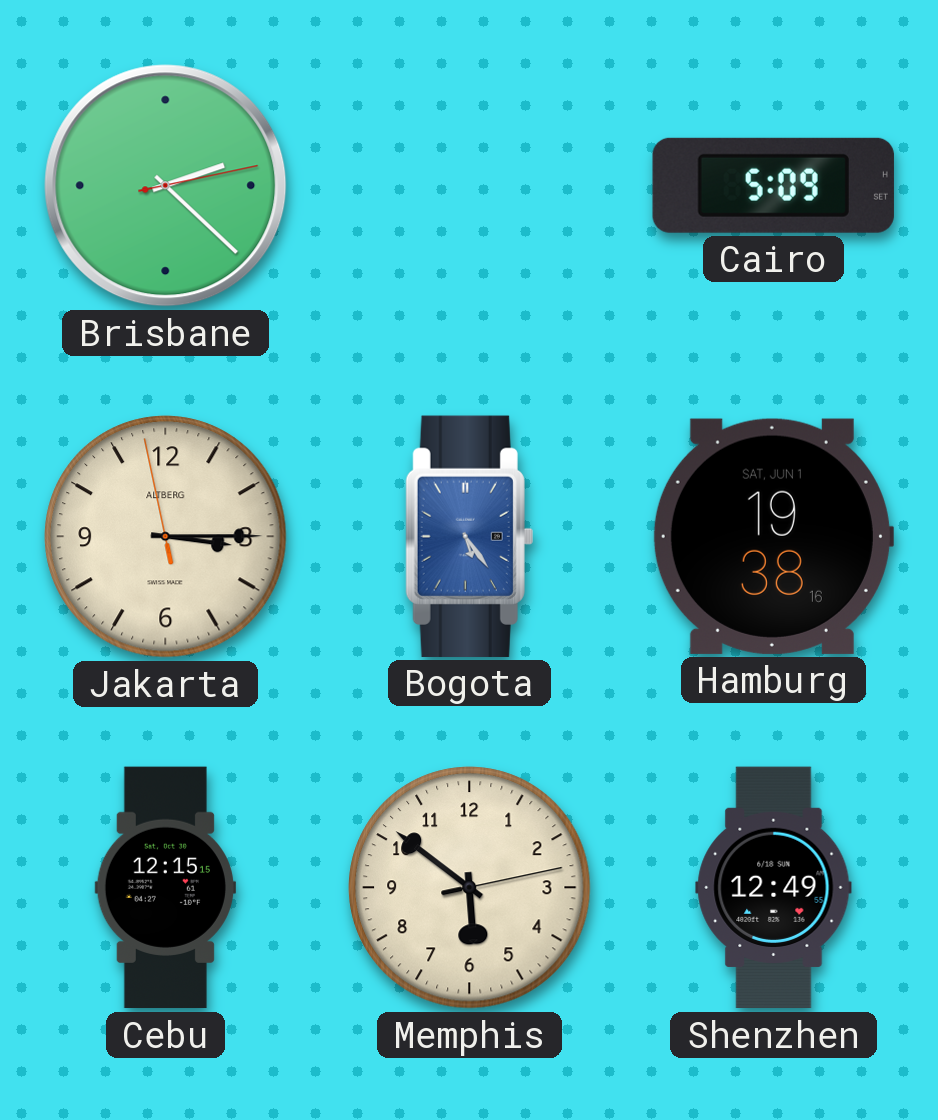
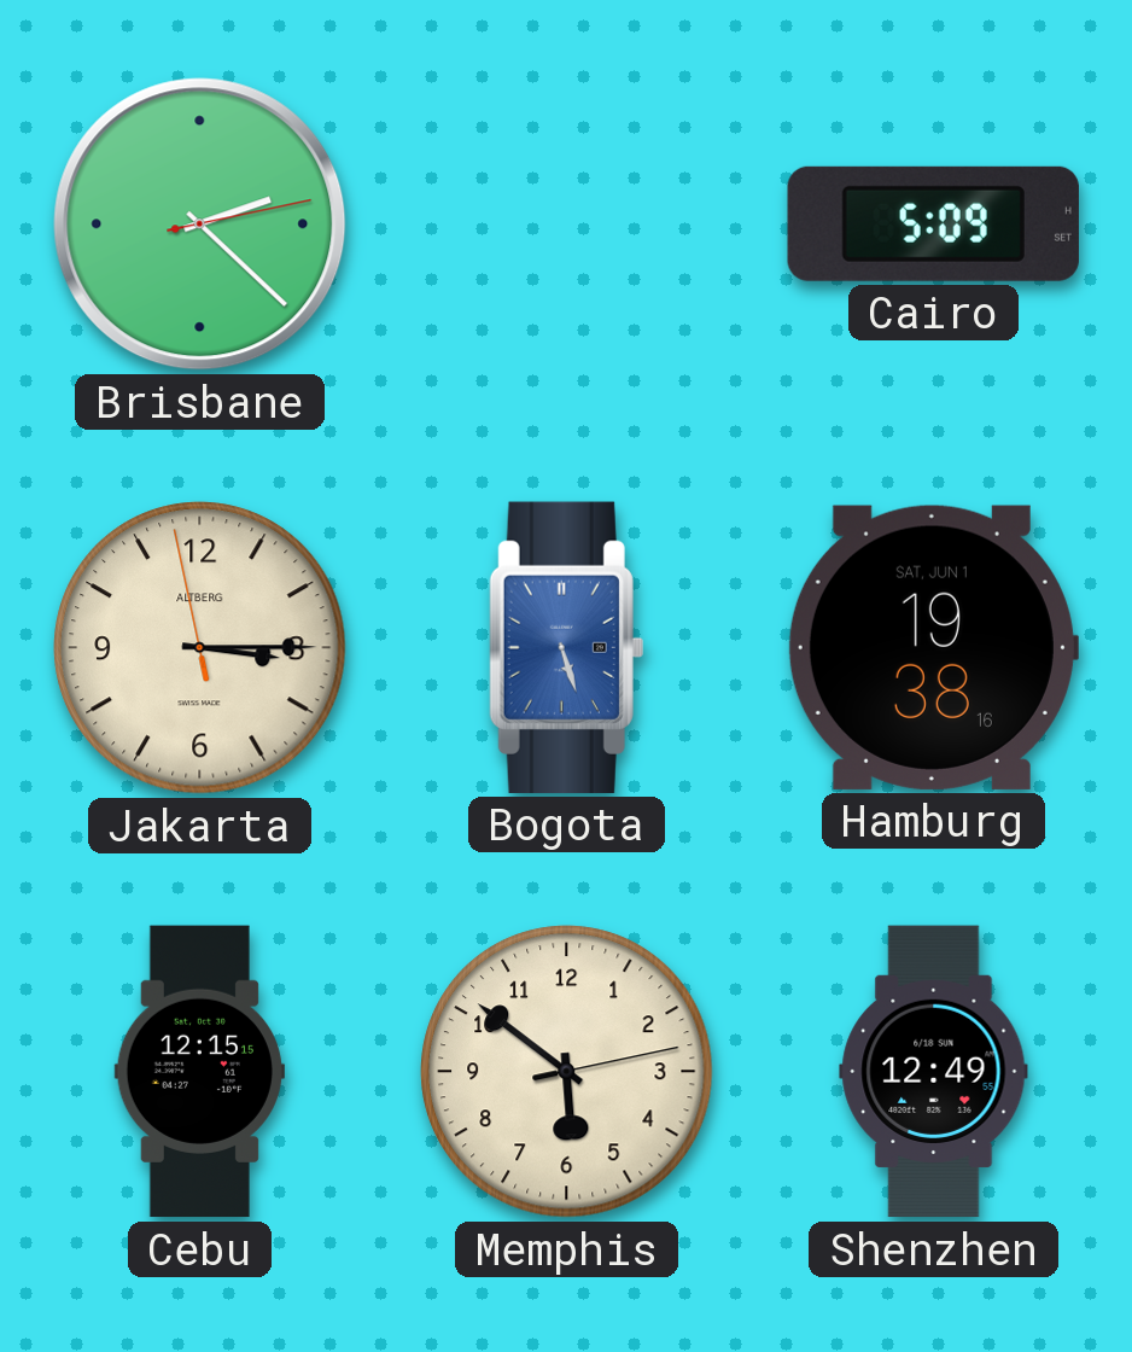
Bogota: 5:24 -> 5:27
